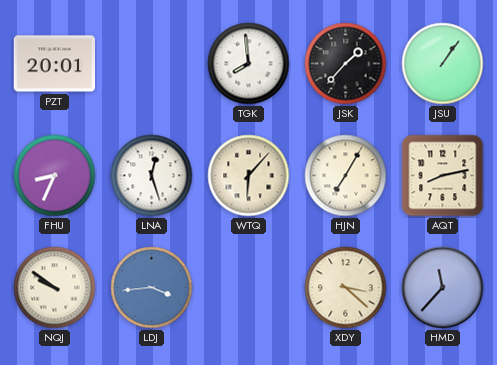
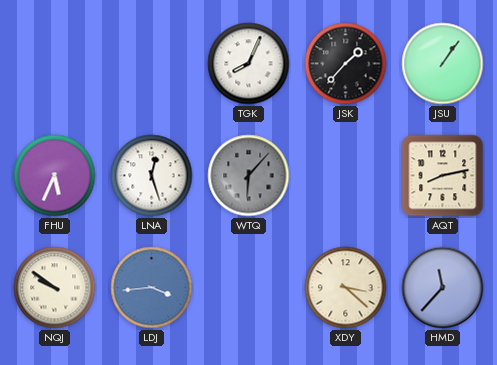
PZT: 20:01 -> none
TGK: 7:59 -> 8:04
FHU: 8:34 -> 5:34
WTQ dial: cream -> grey
HJN: 7:05 -> none
